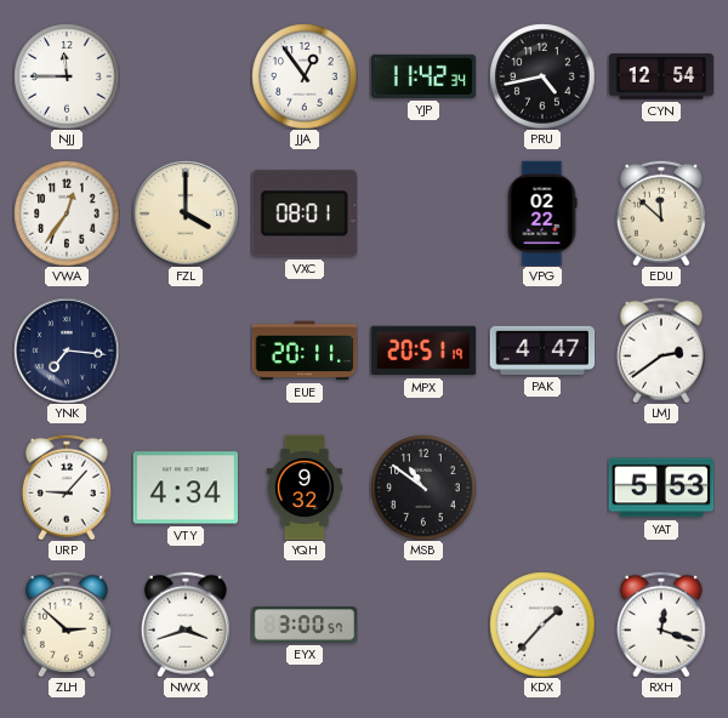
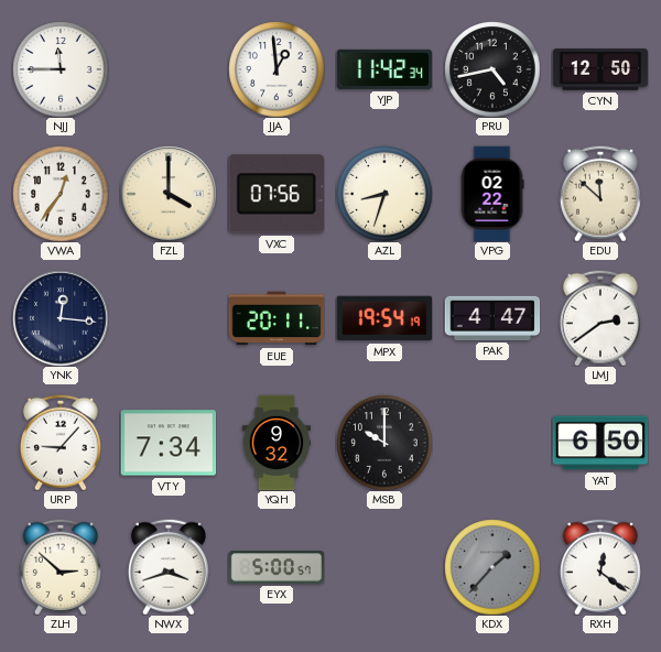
JJA: 12:54 -> 12:59
CYN: 12:54 -> 12:50
VXC: 08:01 -> 07:56
AZL: none -> 8:33
YNK: 7:16 -> 12:16
MPX: 20:51 -> 19:54
VTY: 4:34 -> 7:34
MSB: 10:51 -> 10:00
YAT: 5:53 -> 6:50
EYX: 3:00 -> 5:00
KDX dial: white -> grey
RXH: 12:18 -> 12:21
